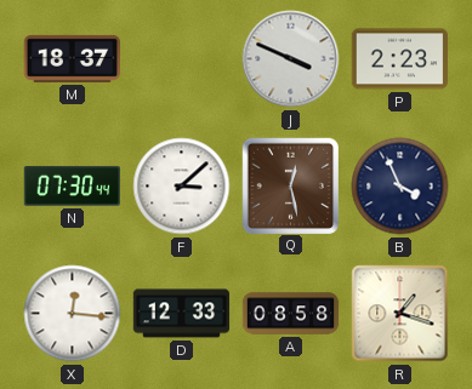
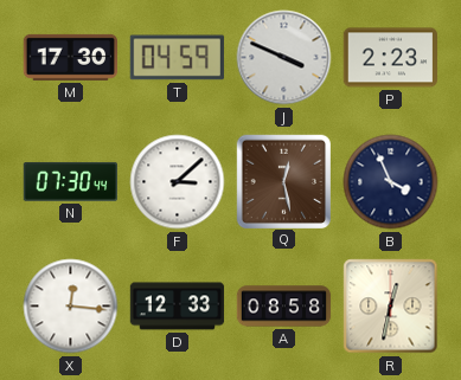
M: 18:37 -> 17:30
T: none -> 04:59
R: 1:18 -> 12:32
